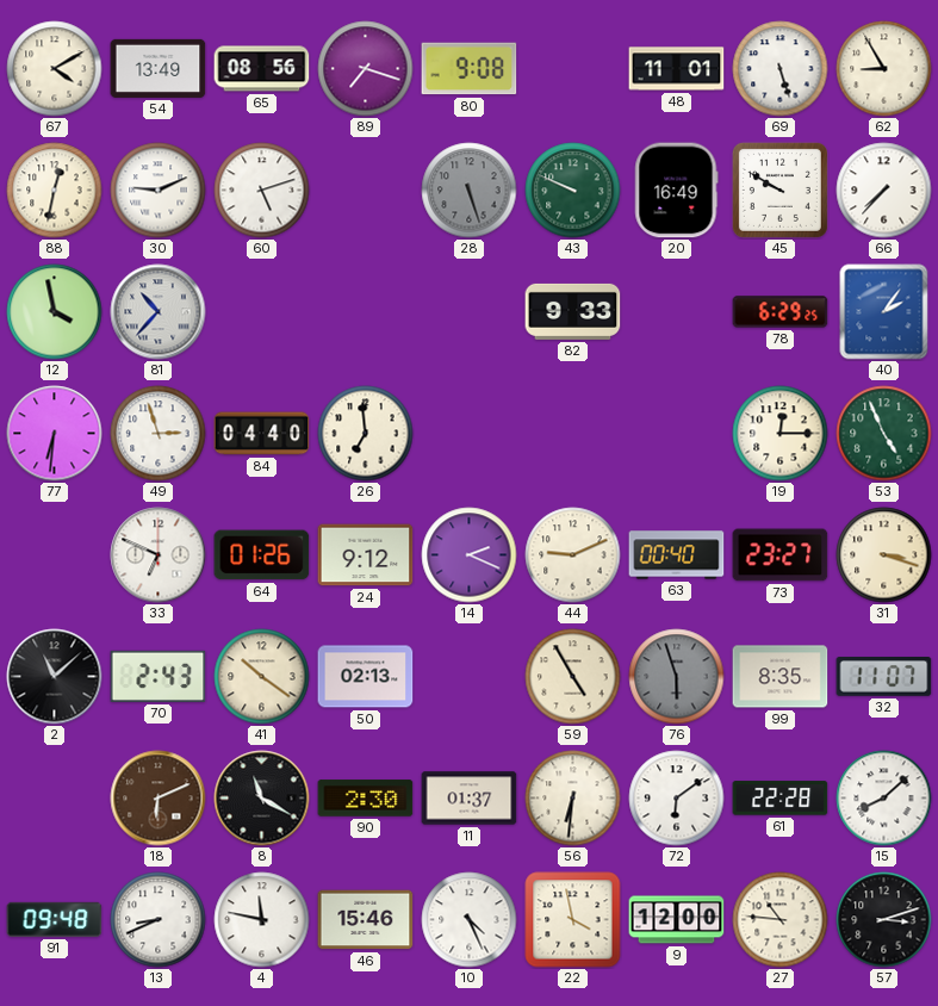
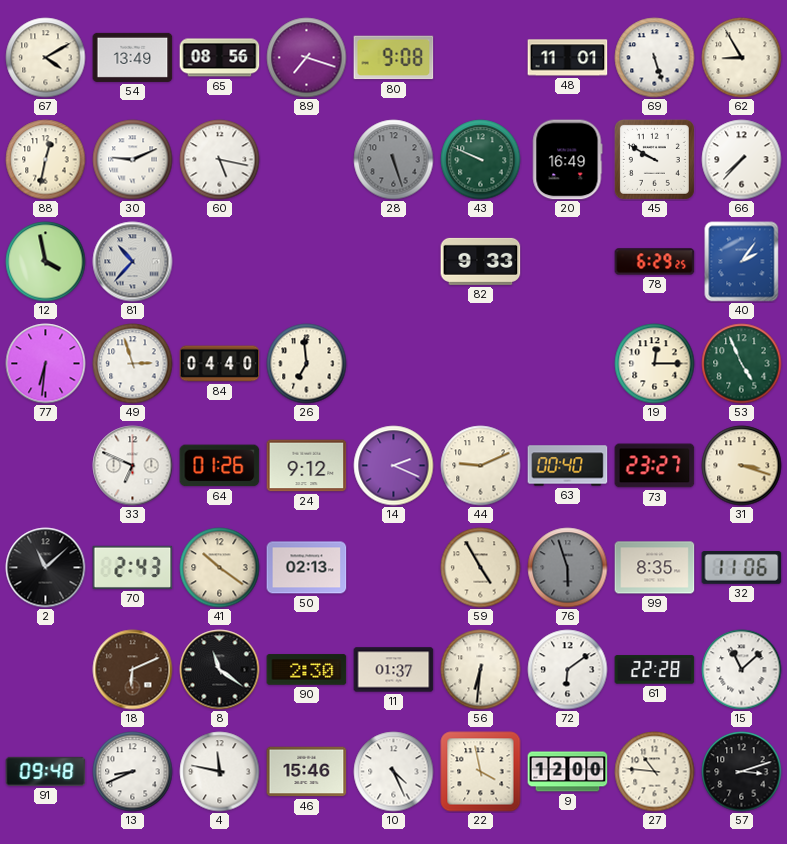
60: 5:12 -> 5:17
32: 11:07 -> 11:06
8: 11:20 -> 11:21
15: 8:08 -> 11:08
